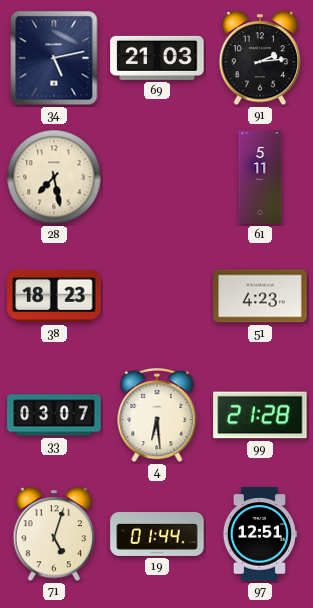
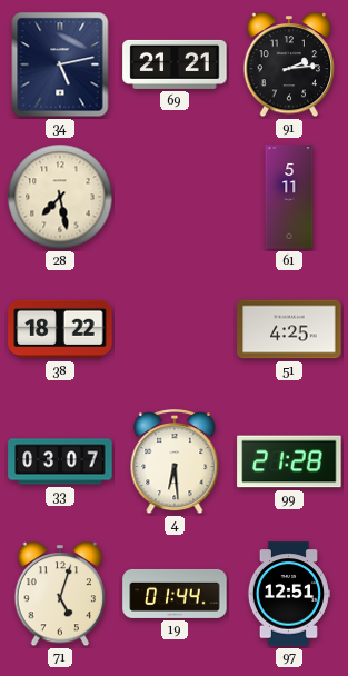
69: 21:03 -> 21:21
38: 18:23 -> 18:22
51: 4:23 -> 4:25
